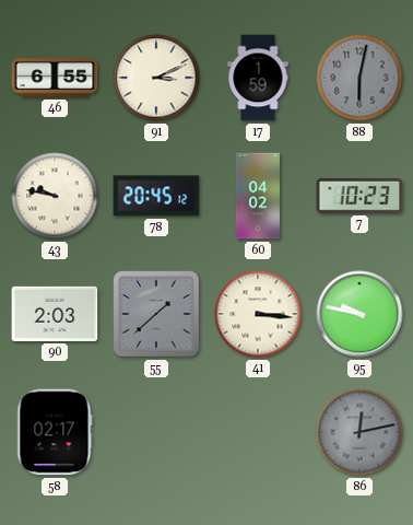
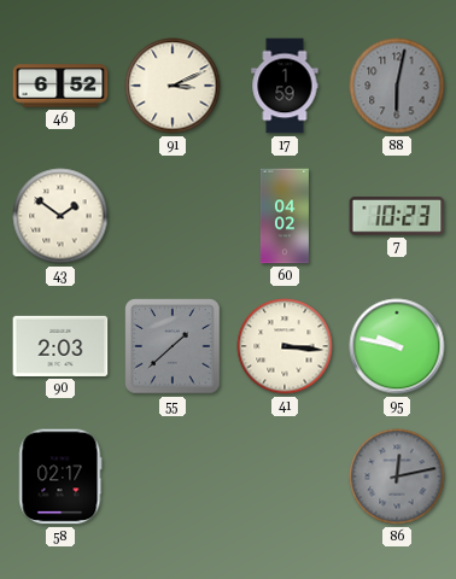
46: 6:55 -> 6:52
43: 9:47 -> 1:51
78: 20:45 -> none
